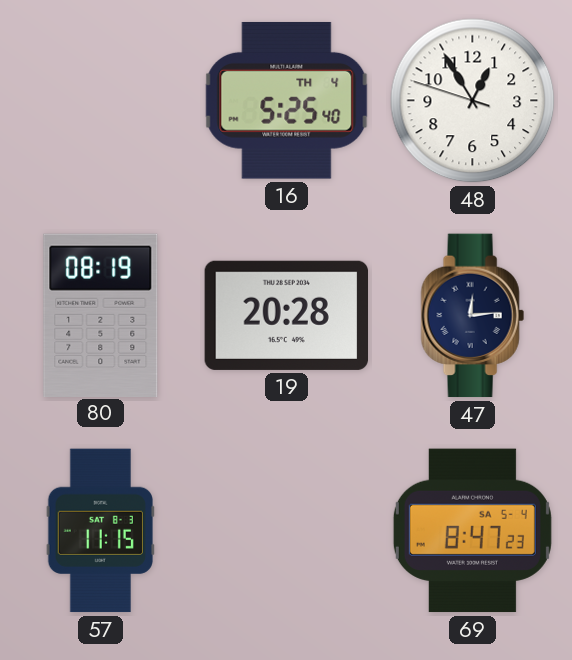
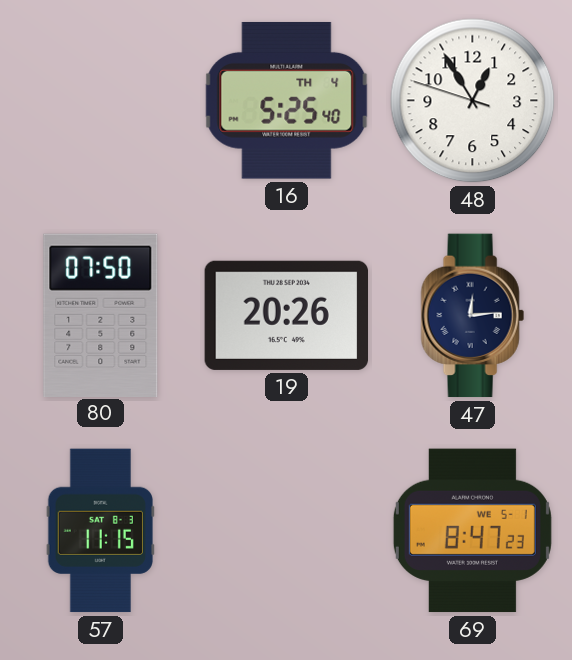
80: 08:19 -> 07:50
19: 20:28 -> 20:26
69 date: SA 5-4 -> WE 5-1
